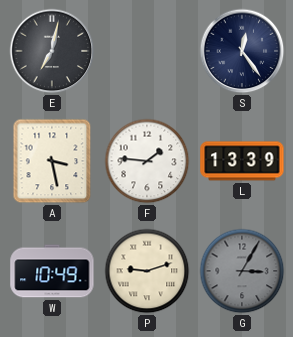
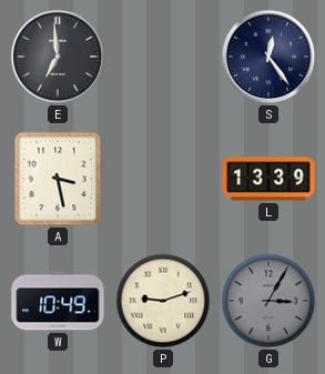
E: 7:02 -> 6:59
F: 1:46 -> none
